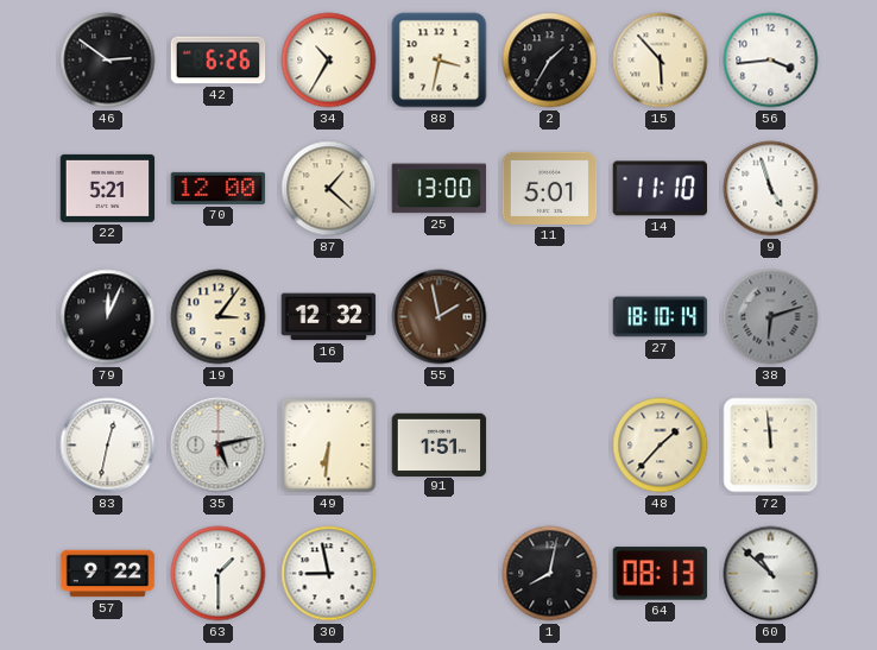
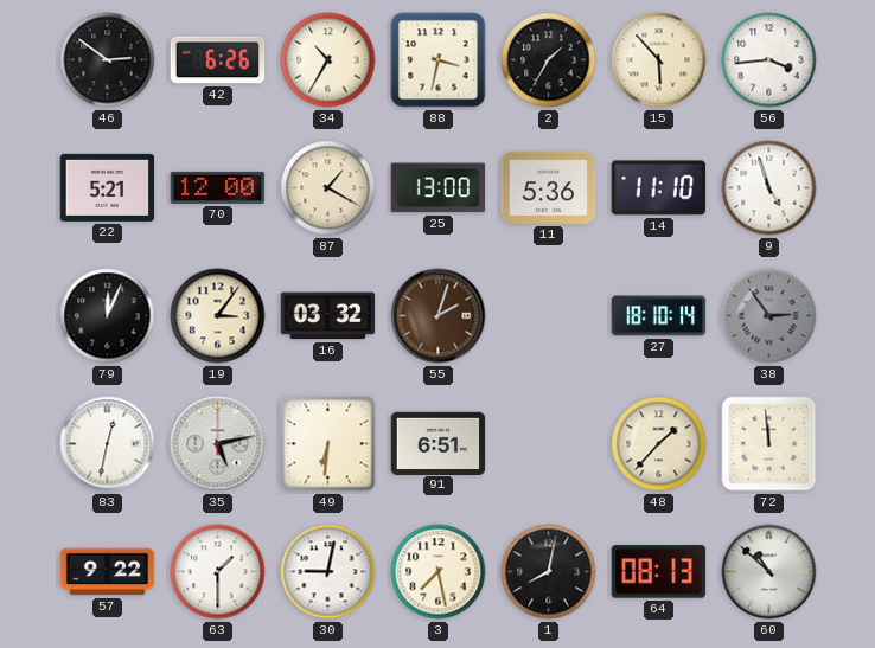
87: 1:22 -> 1:20
11: 5:01 -> 5:36
16: 12:32 -> 03:32
55: 1:58 -> 2:03
38: 6:12 -> 2:54
91: 1:51 -> 6:51
30: 8:58 -> 9:02
3: none -> 7:28
